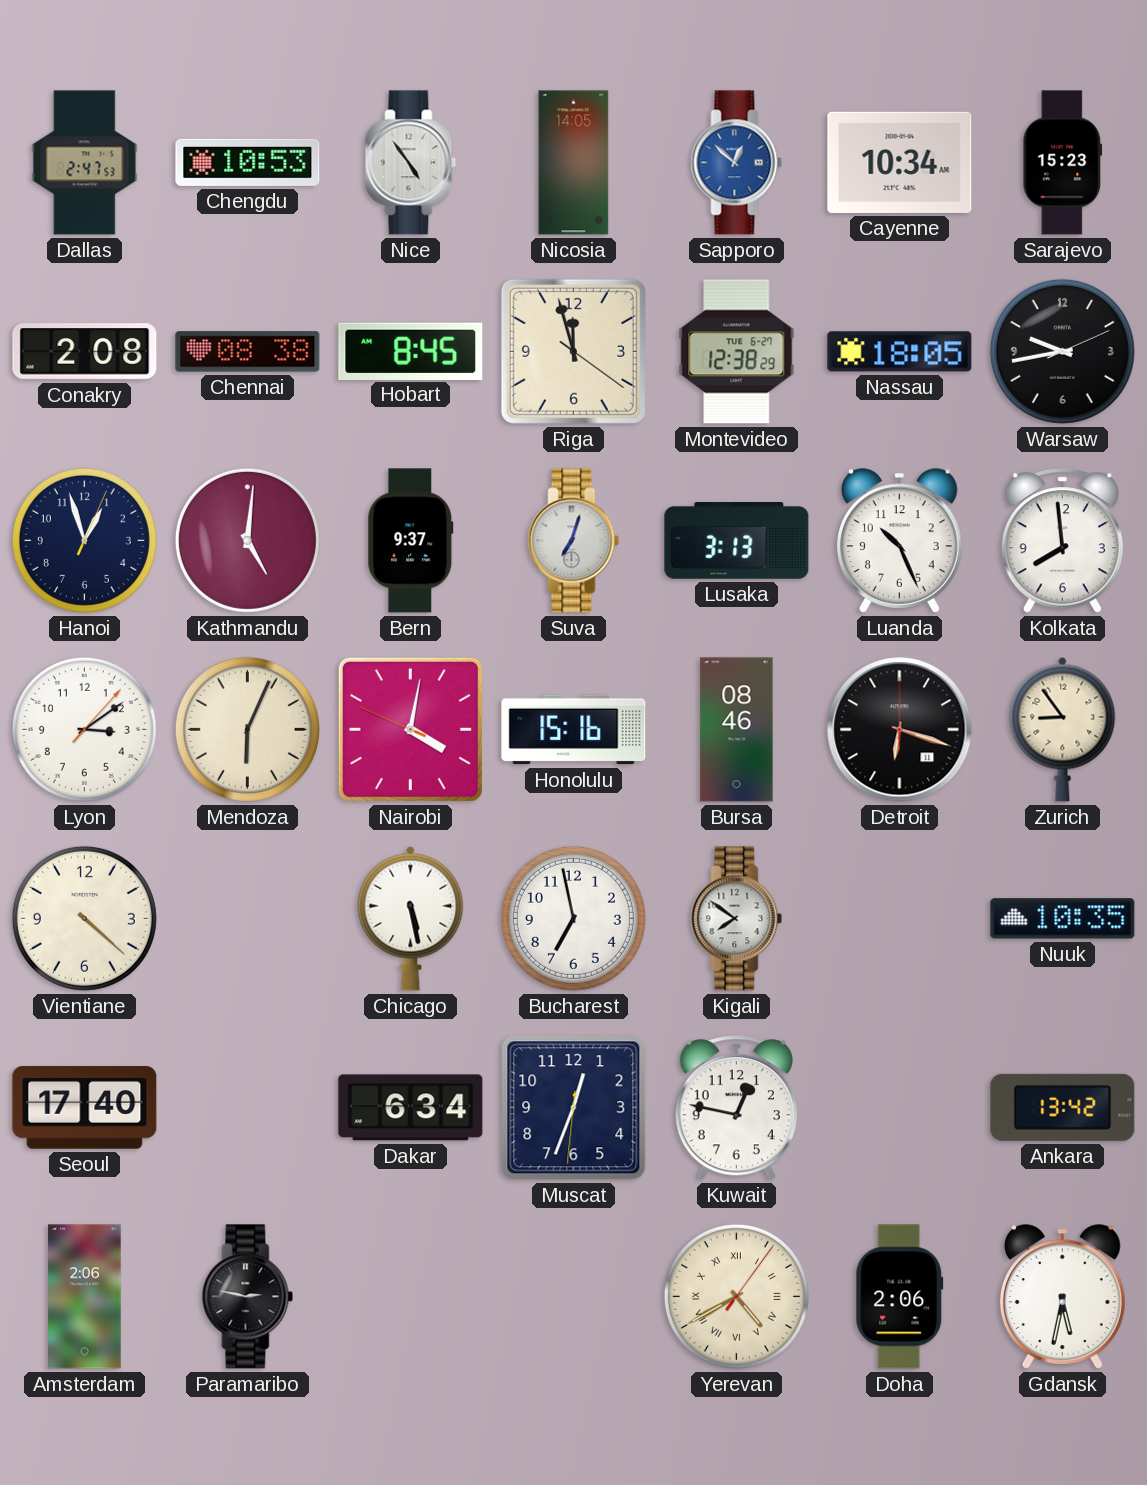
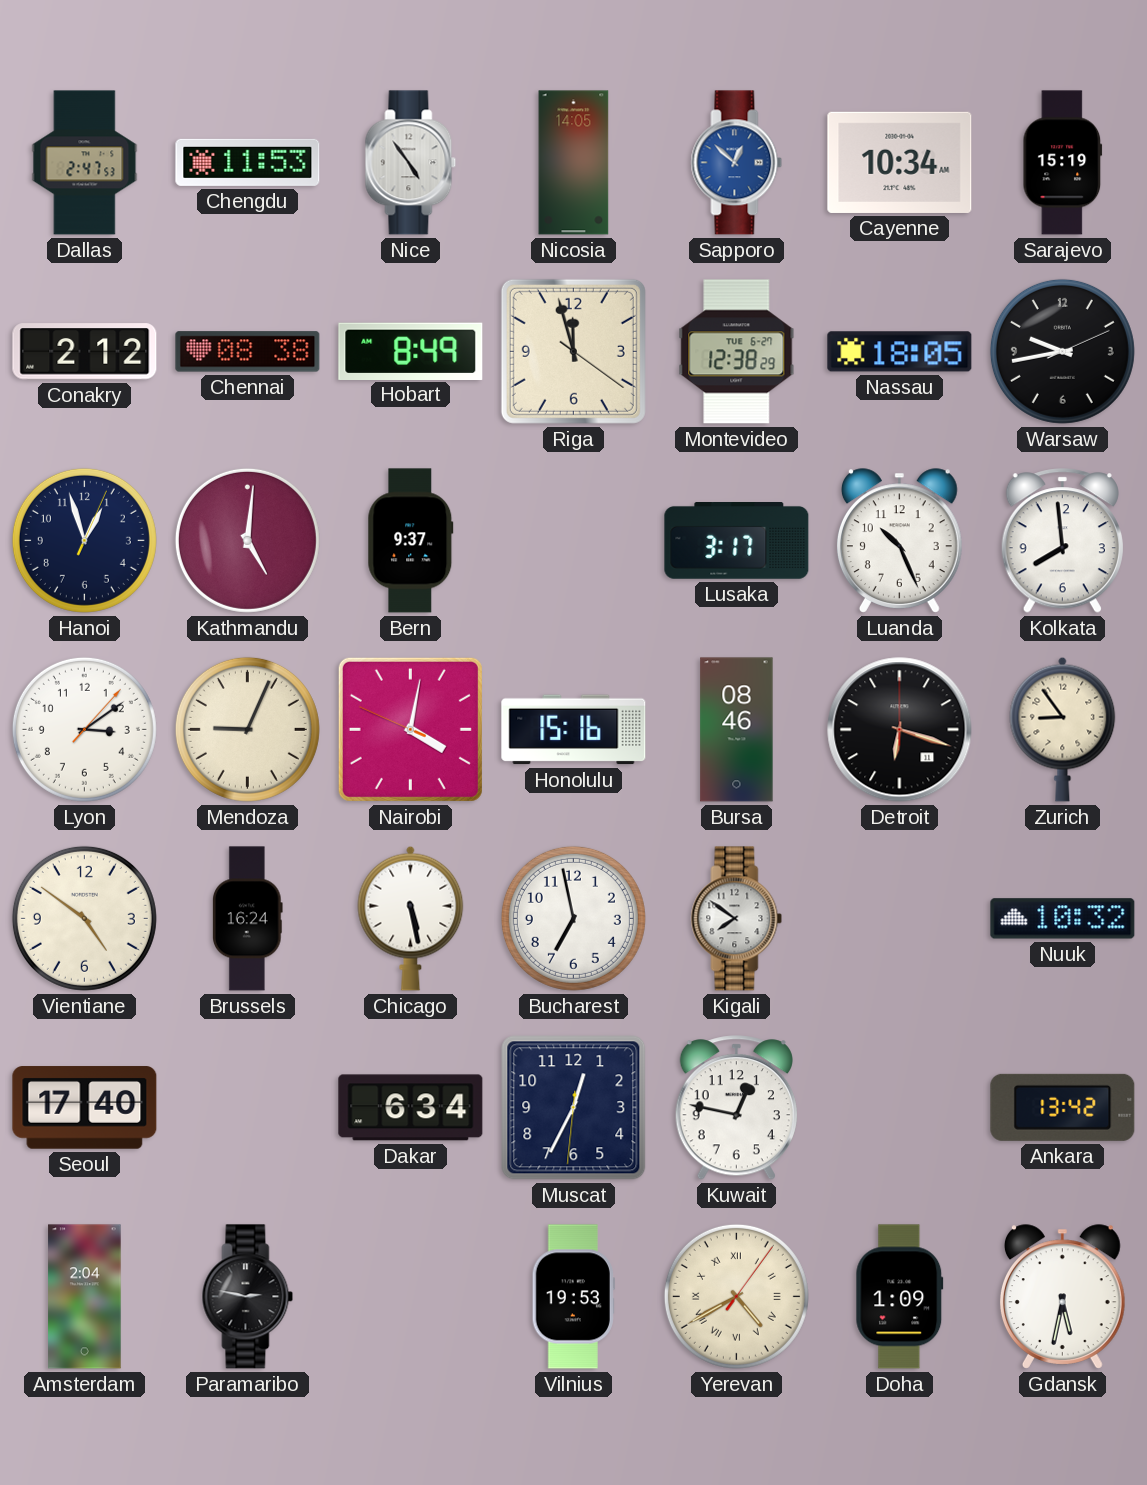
Chengdu: 10:53 -> 11:53
Sarajevo: 15:23 -> 15:19
Conakry: 2:08 -> 2:12
Hobart: 8:45 -> 8:49
Suva: 7:03 -> none
Lusaka: 3:13 -> 3:17
Mendoza: 6:04 -> 9:04
Vientiane: 4:22 -> 4:51
Brussels: none -> 16:24
Nuuk: 10:35 -> 10:32
Muscat: 12:33 -> 12:34
Amsterdam: 2:06 -> 2:04
Vilnius: none -> 19:53
Doha: 2:06 -> 1:09
